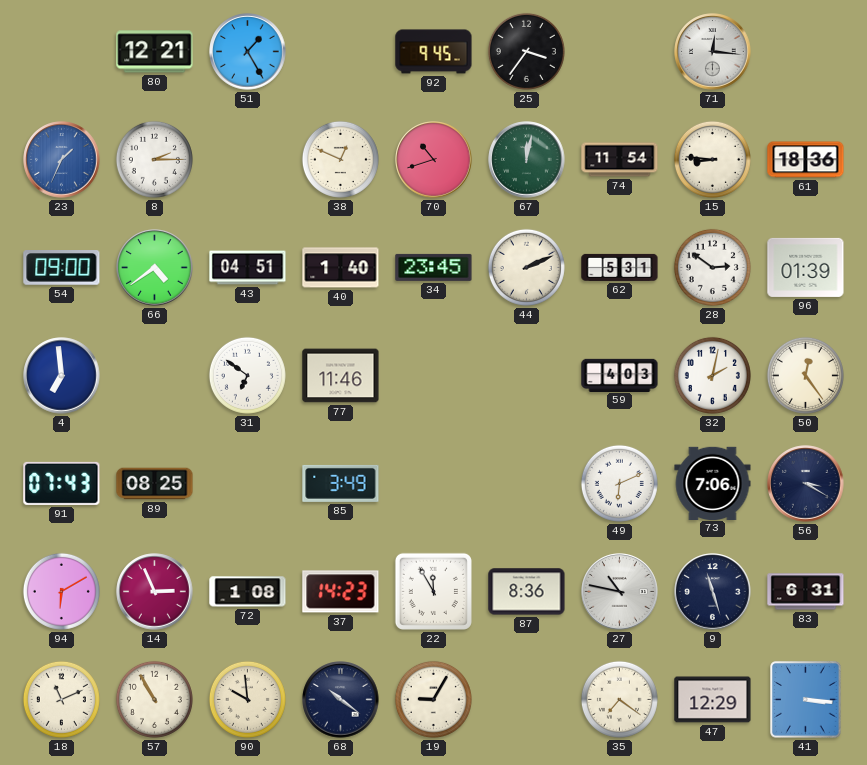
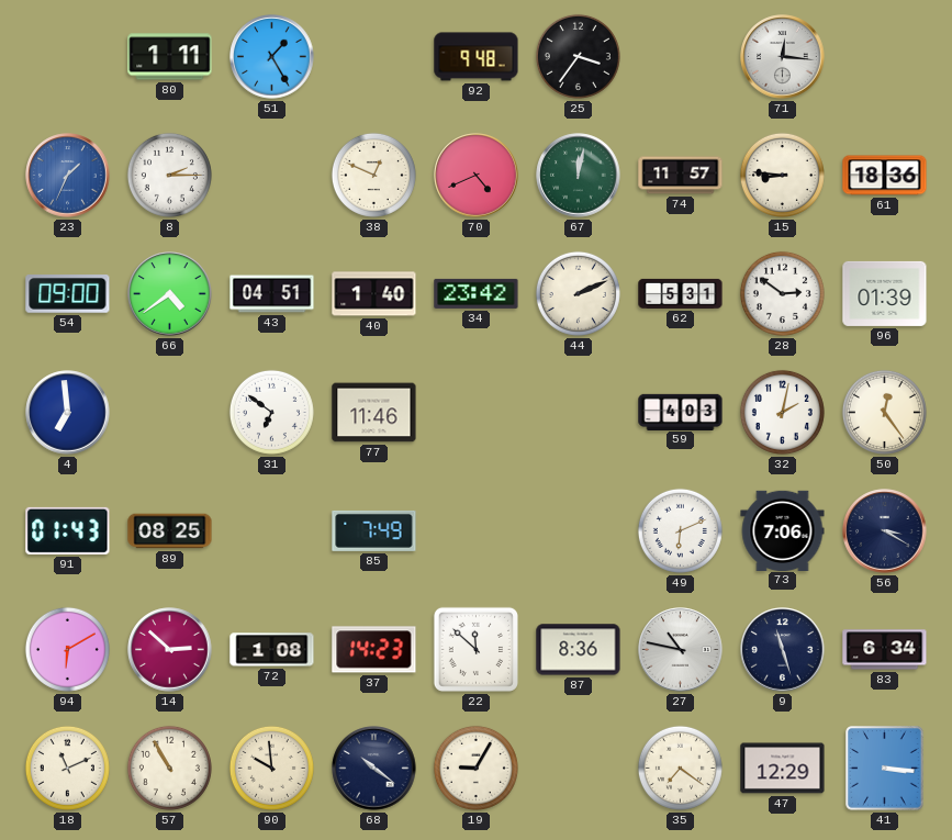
80: 12:21 -> 1:11
92: 9:45 -> 9:48
70: 10:42 -> 4:41
74: 11:54 -> 11:57
34: 23:45 -> 23:42
91: 07:43 -> 01:43
85: 3:49 -> 7:49
14: 2:56 -> 2:52
22: 11:55 -> 11:52
83: 6:31 -> 6:34
